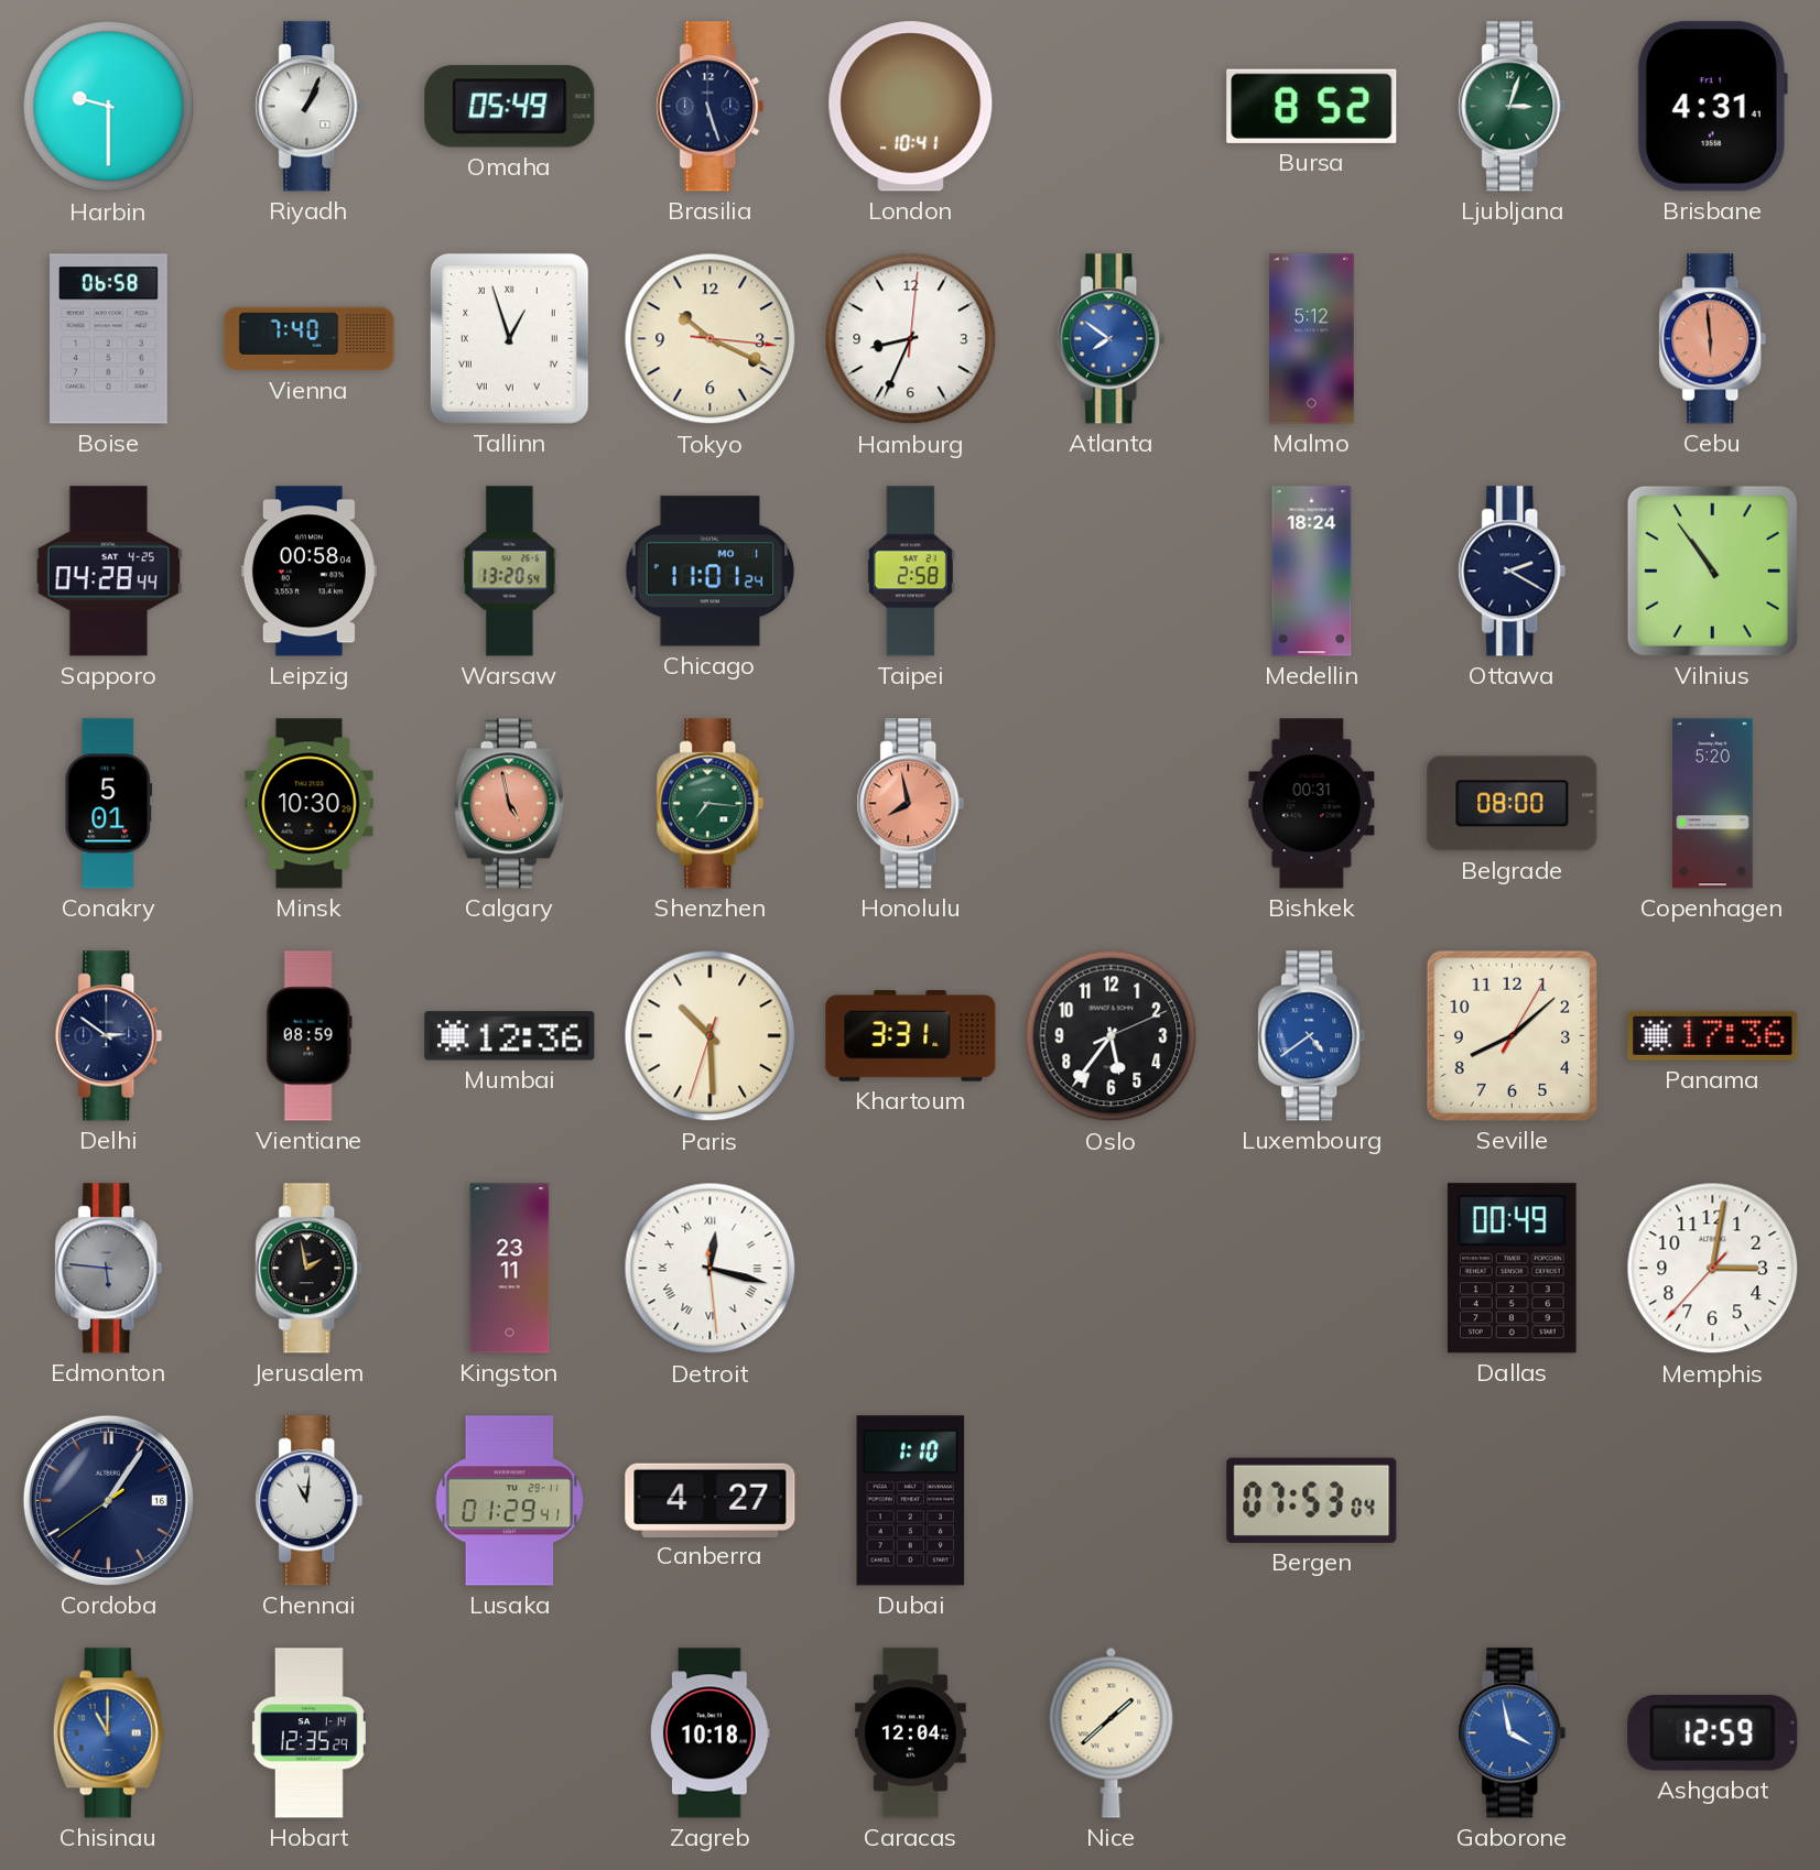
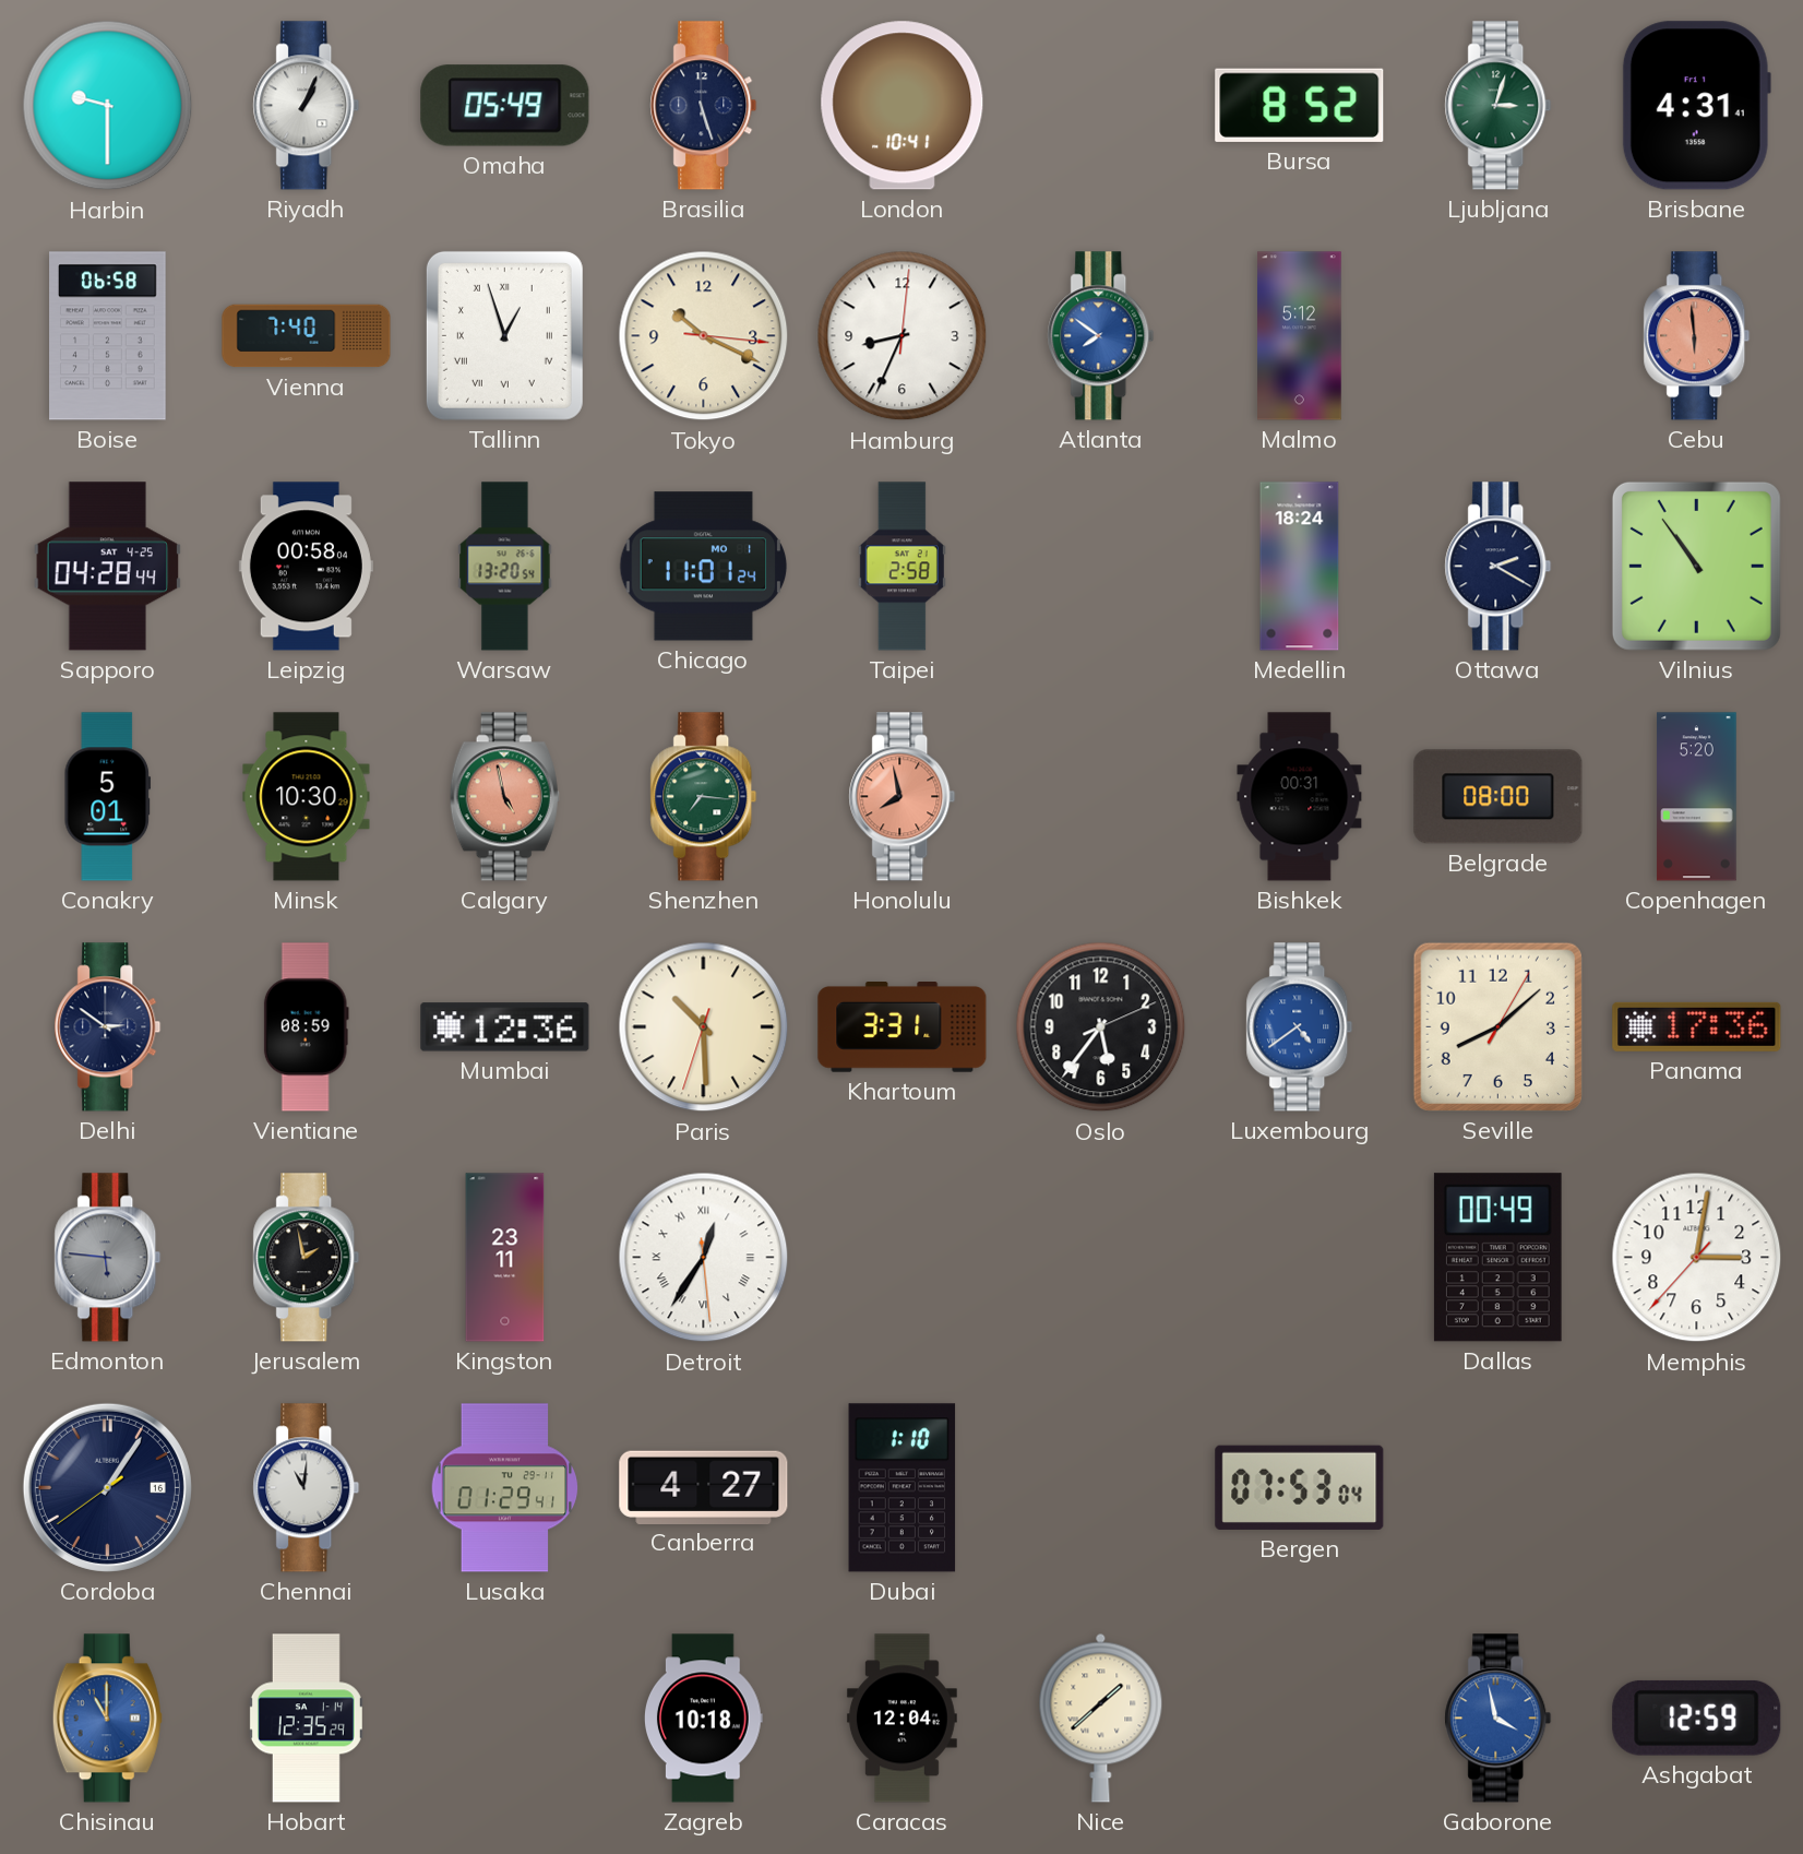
Detroit: 12:17 -> 12:35
